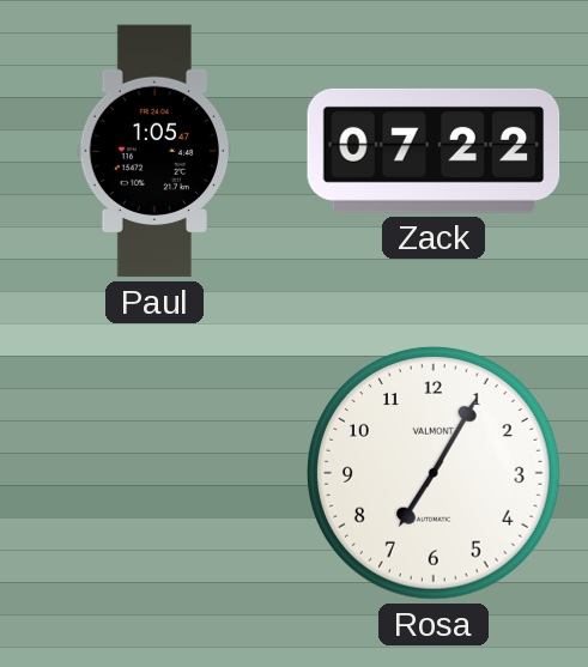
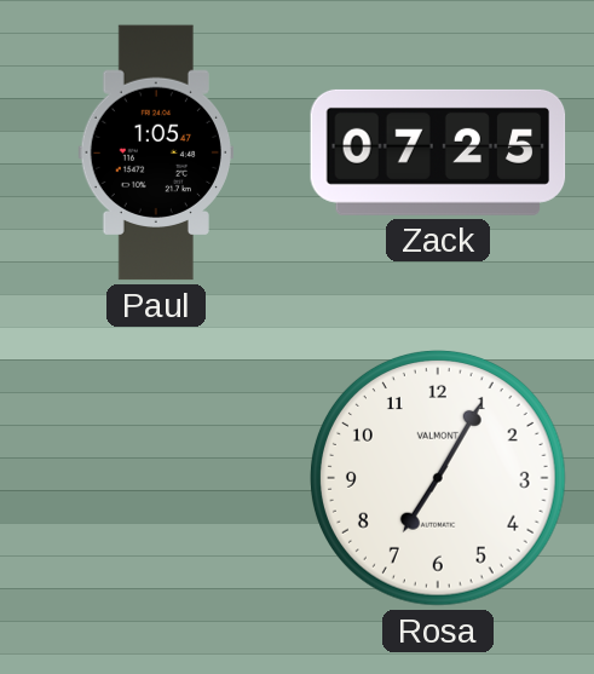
Zack: 07:22 -> 07:25
